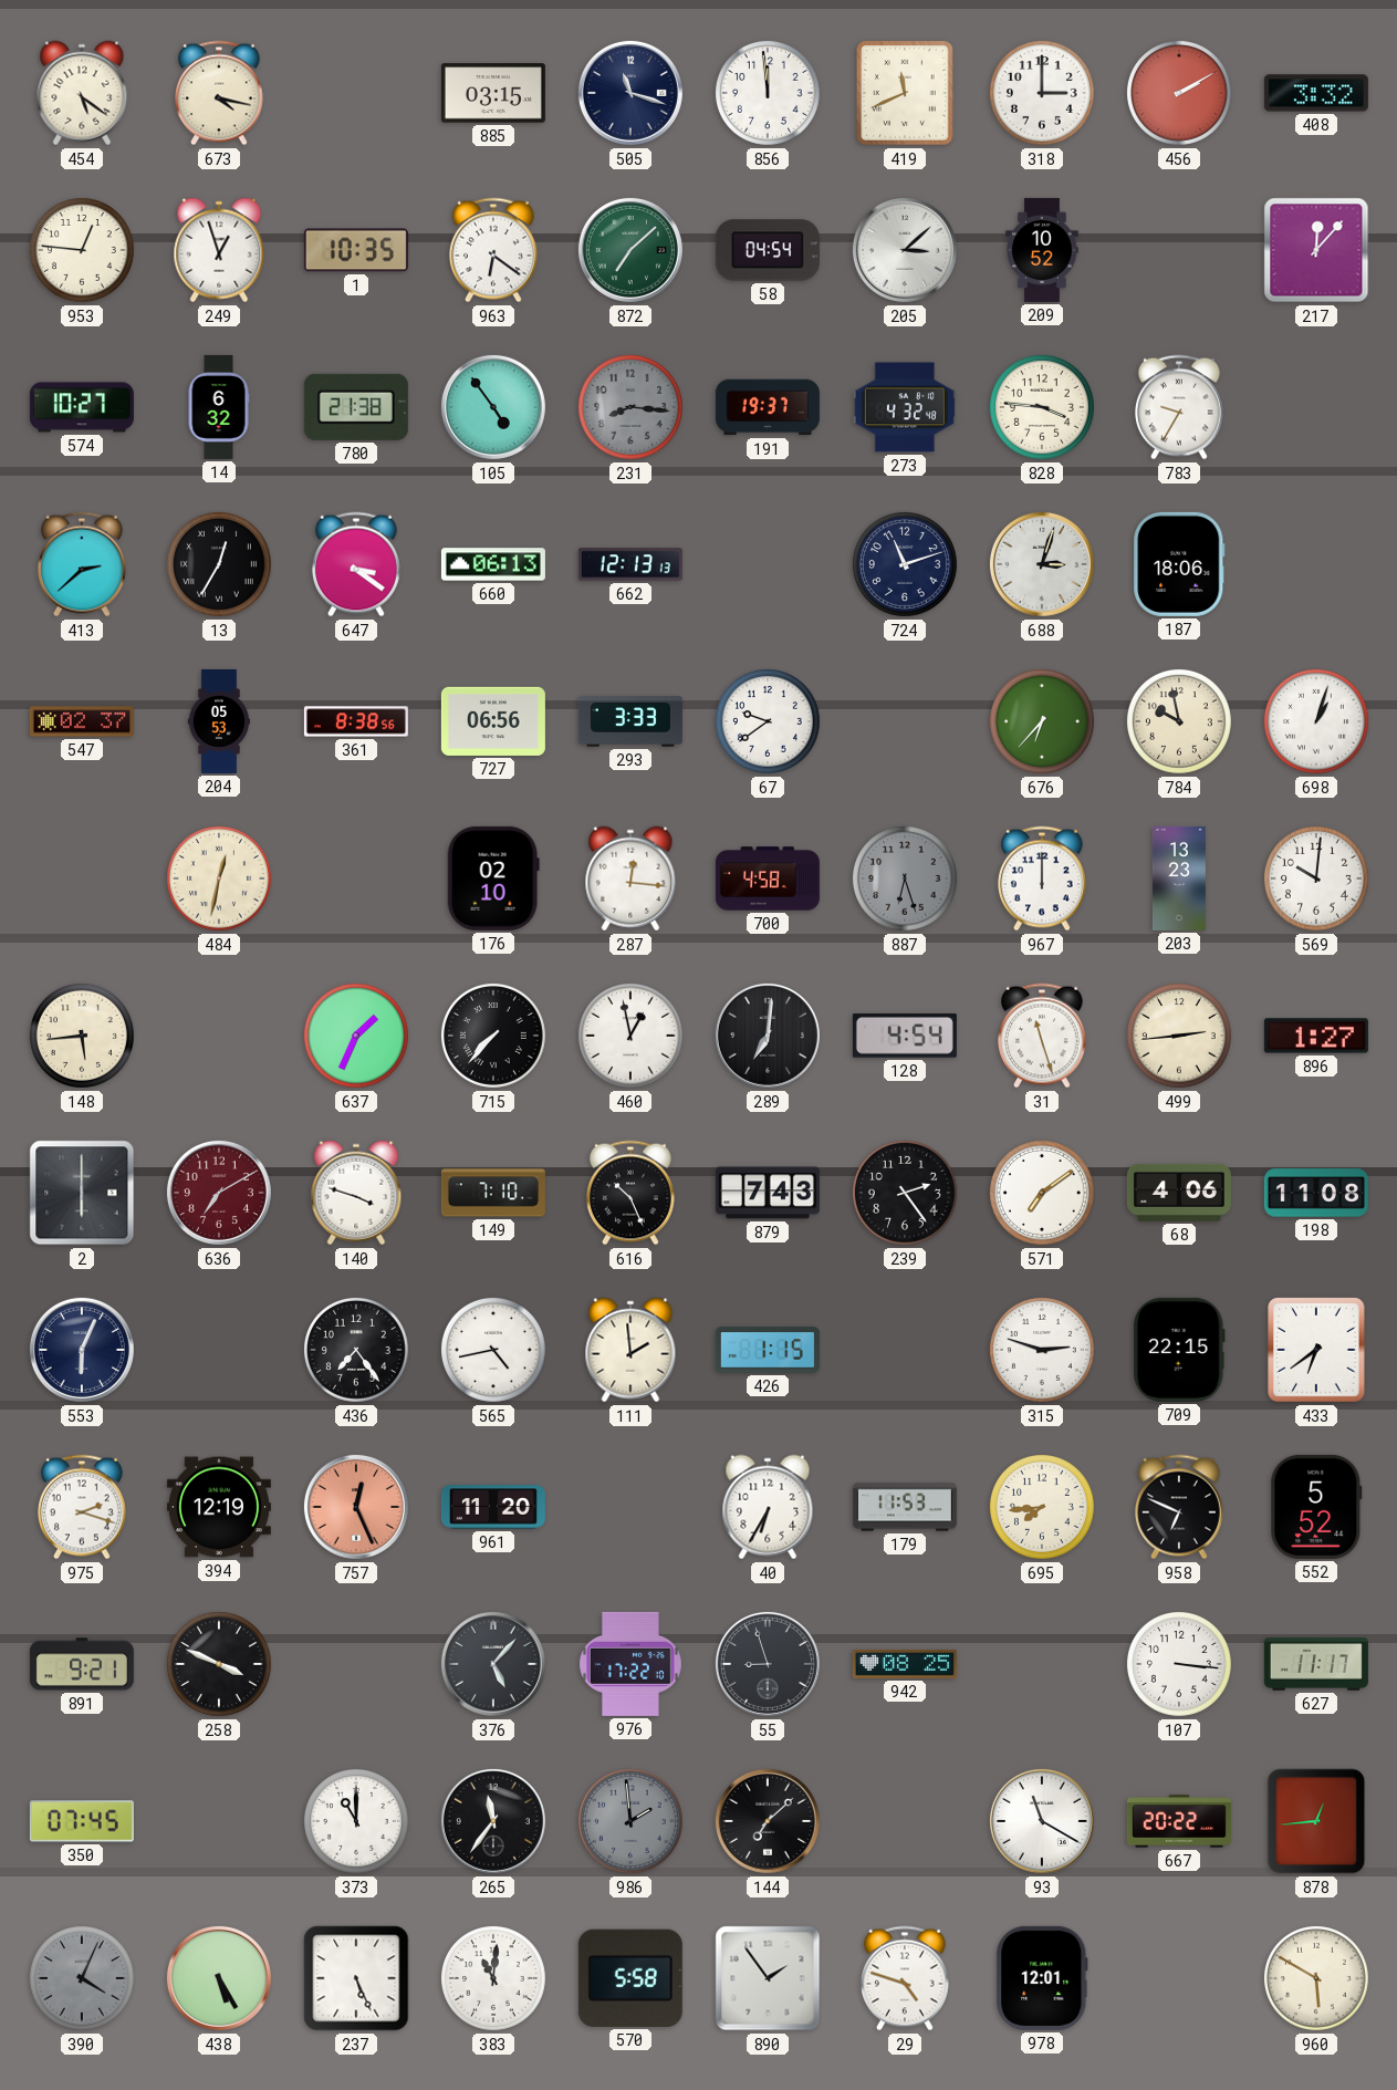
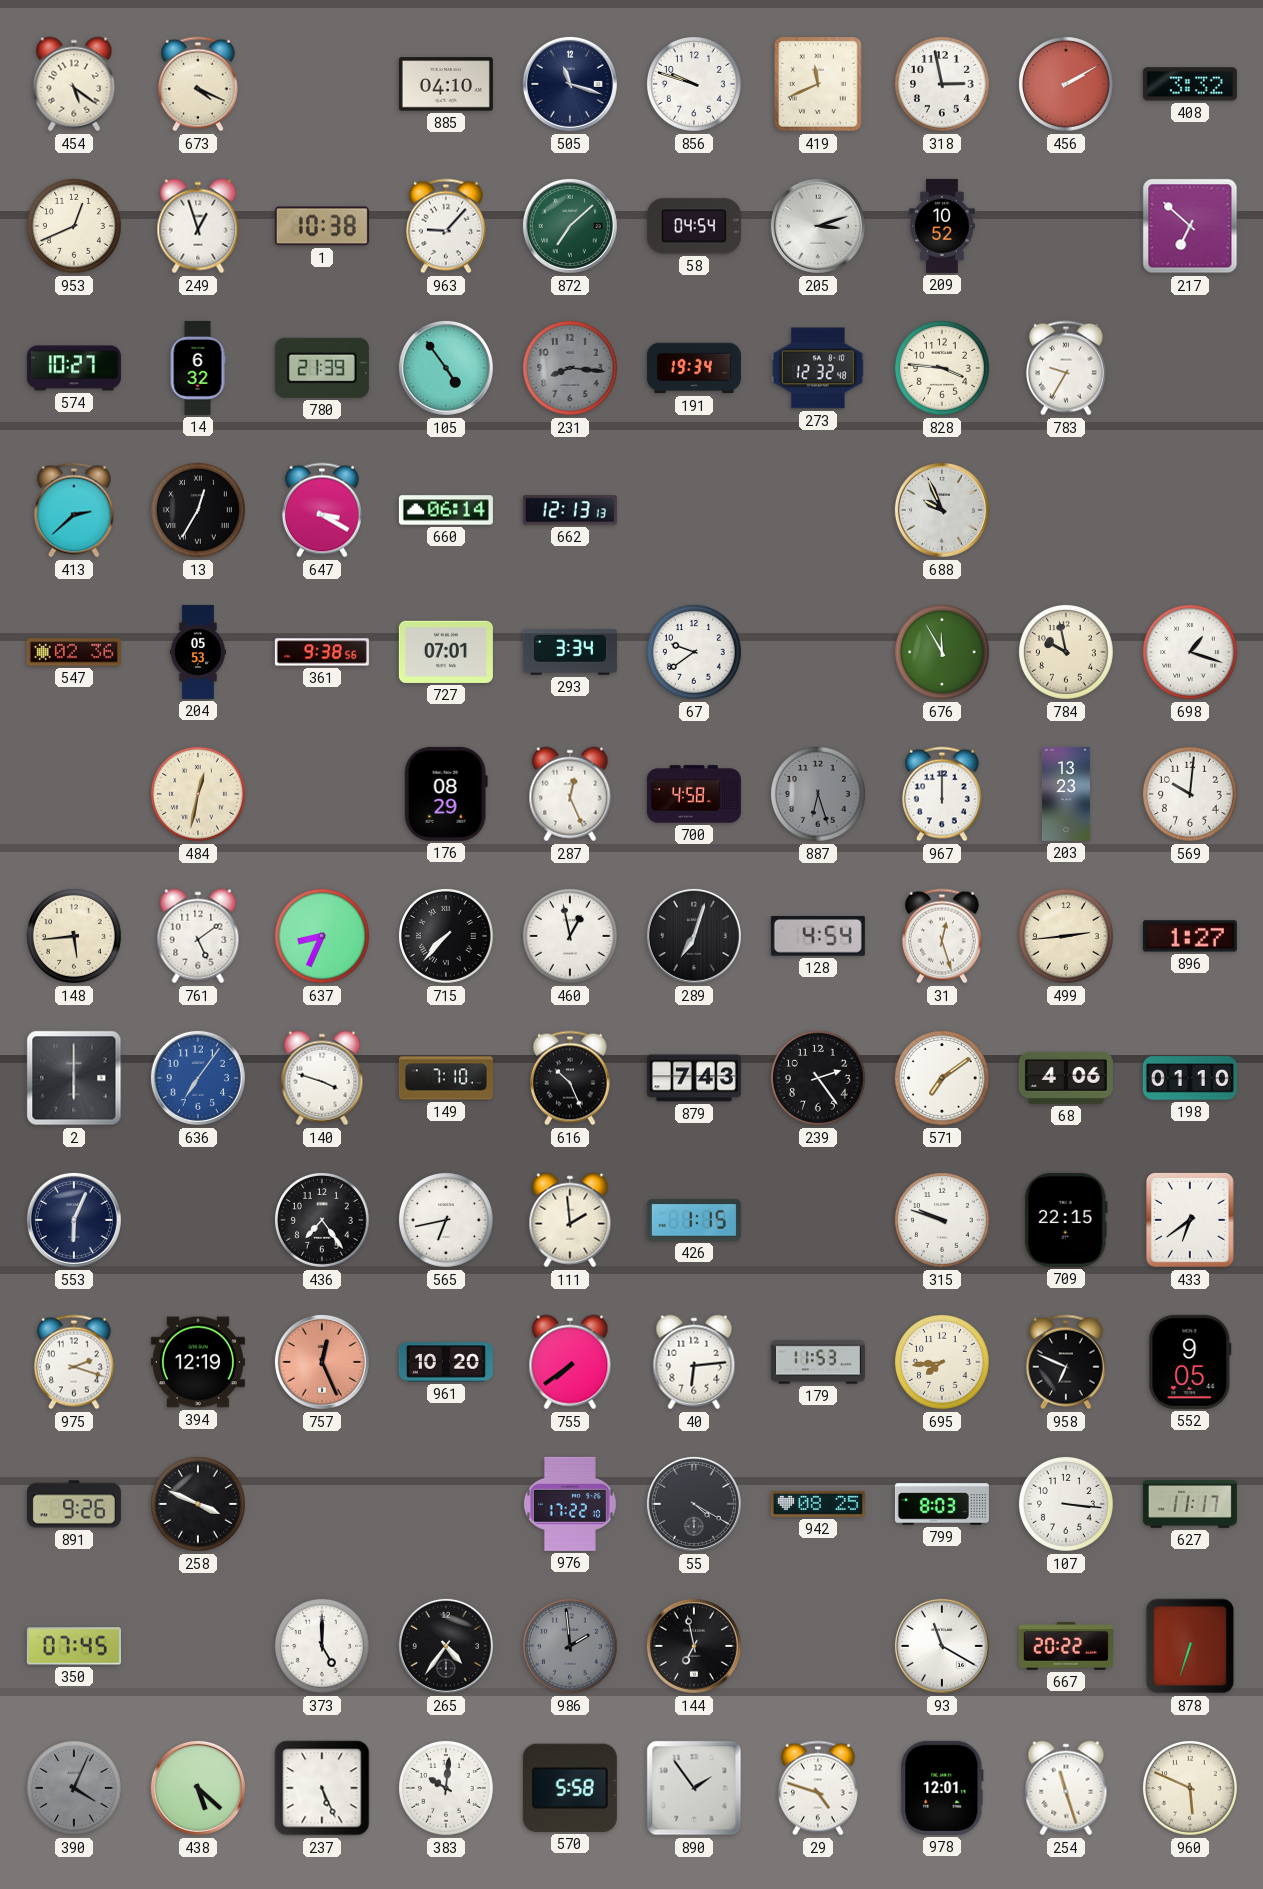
673: 4:17 -> 4:19
885: 03:15 -> 04:10
856: 11:59 -> 9:48
318: 3:00 -> 2:58
953: 12:46 -> 12:41
1: 10:35 -> 10:38
963: 6:21 -> 9:07
205: 3:08 -> 3:12
217: 12:07 -> 6:52
780: 21:38 -> 21:39
191: 19:37 -> 19:34
273: 4:32 -> 12:32
647: 3:21 -> 3:20
660: 06:13 -> 06:14
724: 11:12 -> none
688: 3:03 -> 9:56
187: 18:06 -> none
547: 02:37 -> 02:36
361: 8:38 -> 9:38
727: 06:56 -> 07:01
293: 3:33 -> 3:34
676: 6:37 -> 11:55
698: 1:03 -> 1:18
176: 02:10 -> 08:29
287: 12:16 -> 12:26
761: none -> 5:09
637: 1:34 -> 8:34
289: 7:01 -> 7:03
31: 11:27 -> 12:27
636: 7:10 -> 7:06
636 dial: burgundy -> blue
198: 11:08 -> 01:10
565: 4:43 -> 6:43
315: 2:48 -> 9:48
961: 11:20 -> 10:20
755: none -> 7:39
40: 6:35 -> 6:14
552: 5:52 -> 9:05
891: 9:21 -> 9:26
376: 5:07 -> none
55: 8:57 -> 4:20
799: none -> 8:03
373: 11:00 -> 5:00
265: 11:36 -> 4:36
144: 7:08 -> 6:58
878: 12:44 -> 6:33
438: 5:25 -> 5:22
383: 11:01 -> 10:01
254: none -> 11:27
960: 5:50 -> 5:49
